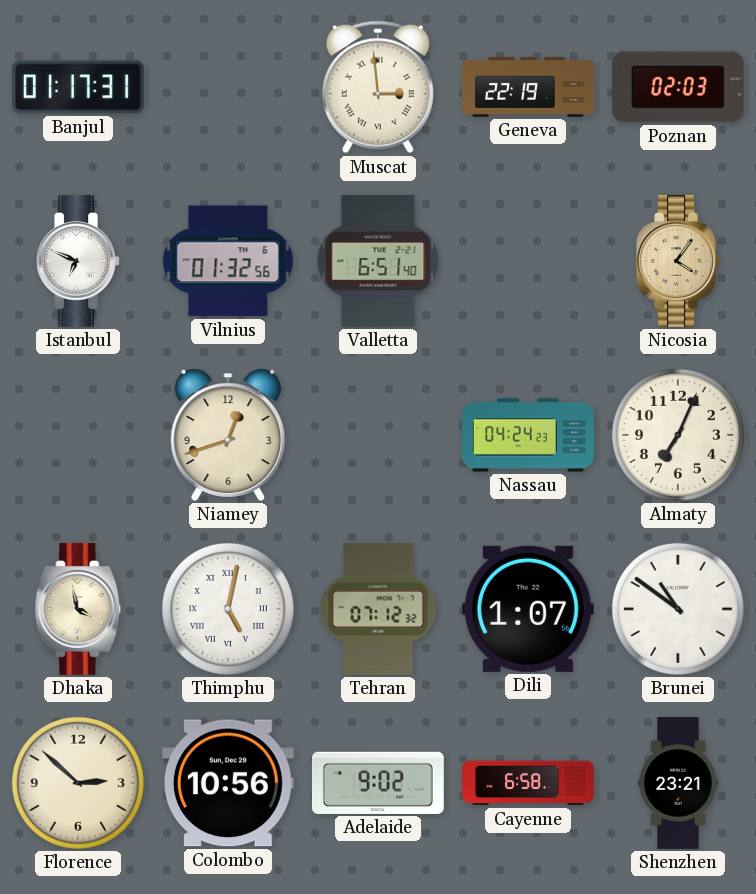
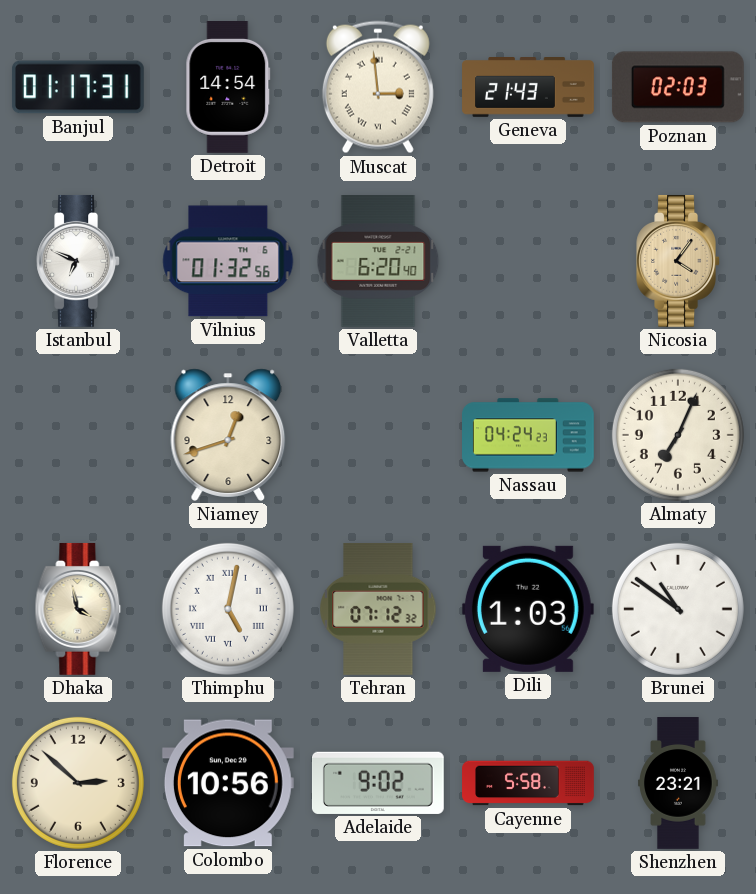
Detroit: none -> 14:54
Geneva: 22:19 -> 21:43
Valletta: 6:51 -> 6:20
Dili: 1:07 -> 1:03
Cayenne: 6:58 -> 5:58
